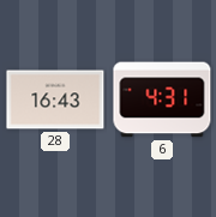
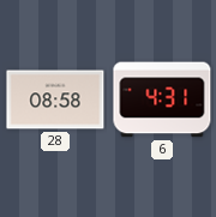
28: 16:43 -> 08:58
